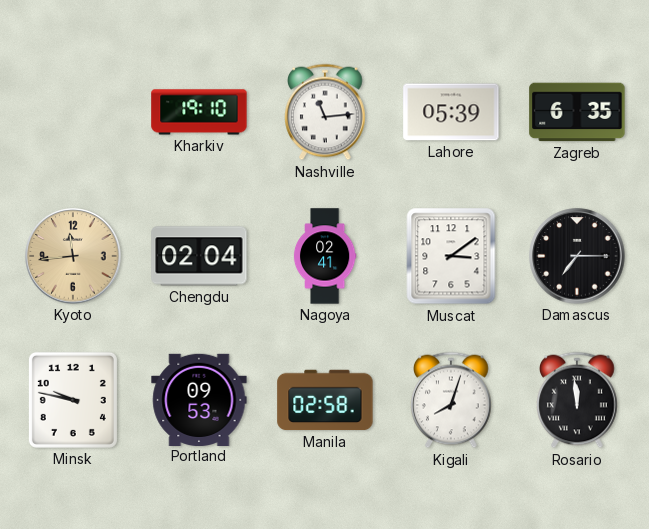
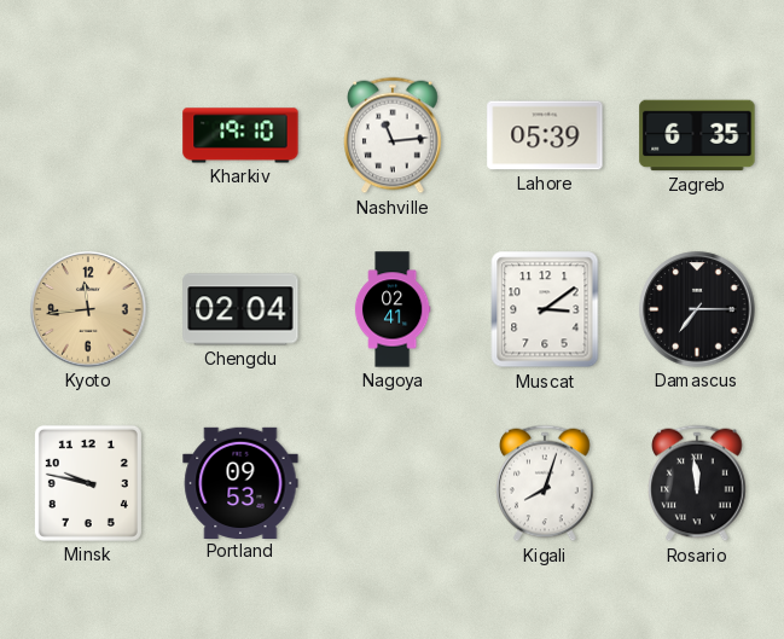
Manila: 02:58 -> none
